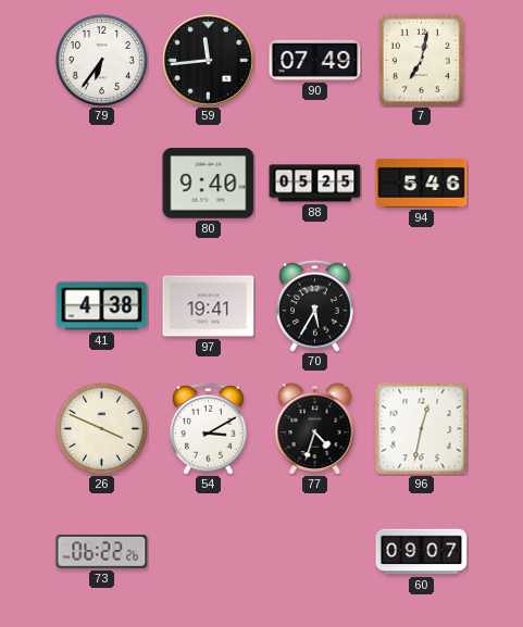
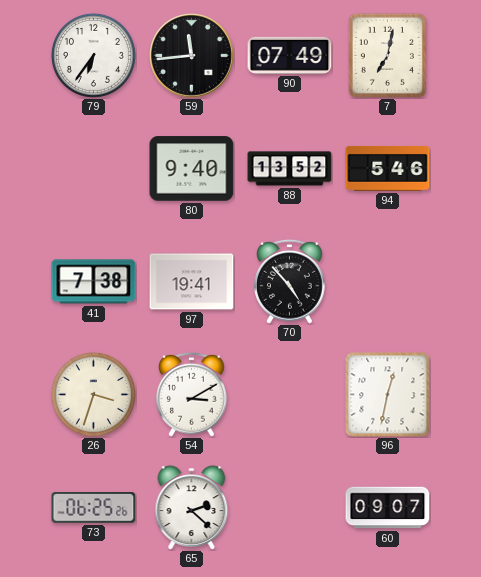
88: 05:25 -> 13:52
41: 4:38 -> 7:38
70: 5:35 -> 4:53
26: 3:49 -> 3:33
77: 4:33 -> none
73: 06:22 -> 06:25
65: none -> 2:22
